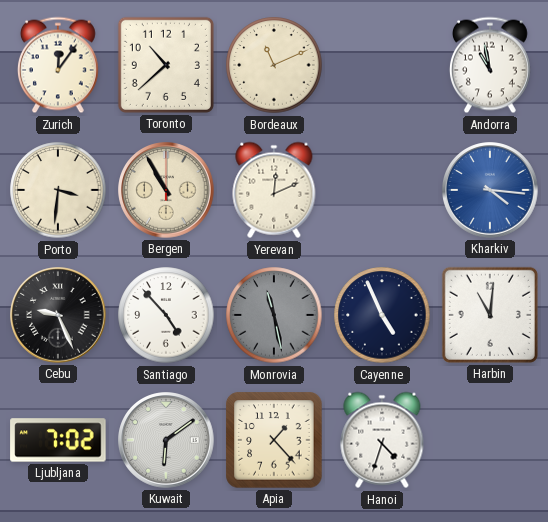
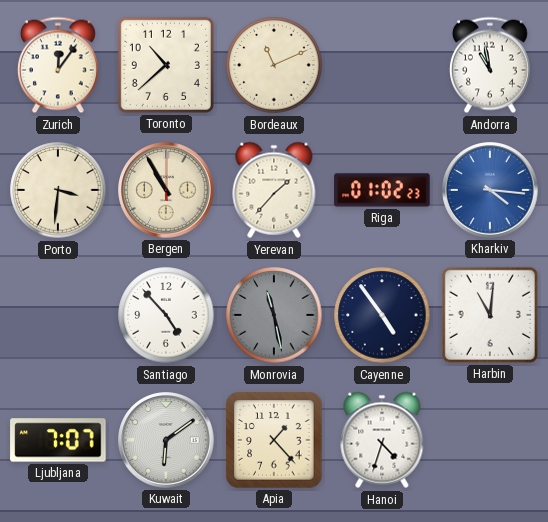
Yerevan: 12:11 -> 1:37
Riga: none -> 01:02
Cebu: 9:26 -> none
Cayenne: 4:56 -> 4:54
Ljubljana: 7:02 -> 7:07
